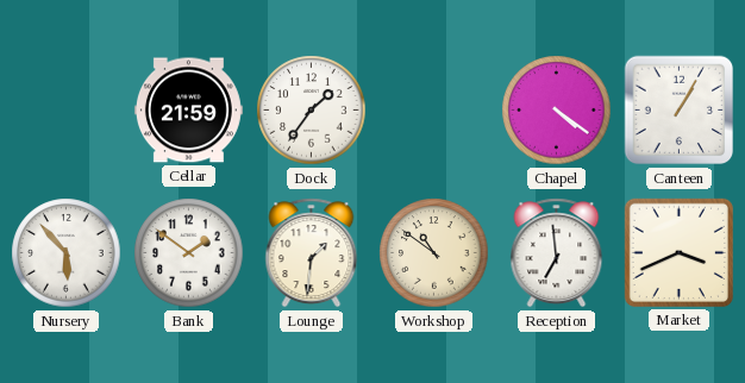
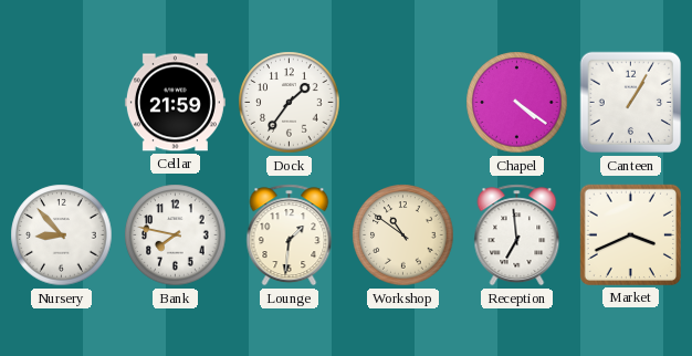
Nursery: 5:53 -> 8:53
Bank: 1:51 -> 7:47
